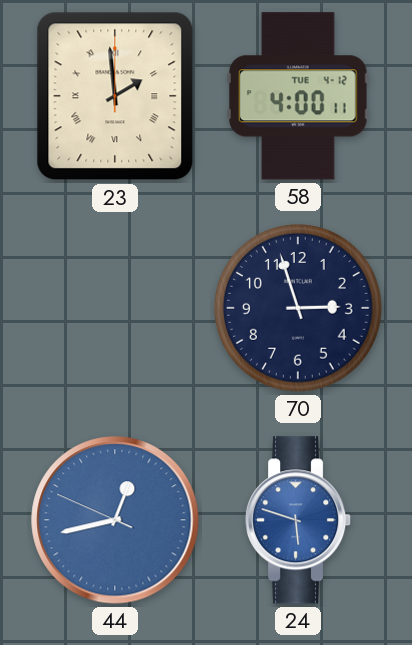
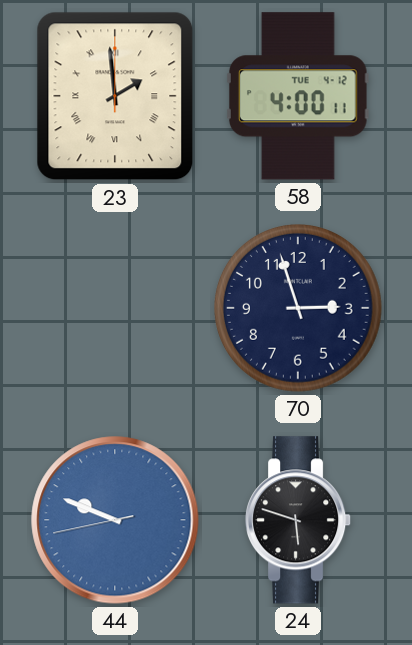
44: 12:42 -> 9:48
24 dial: blue -> black
